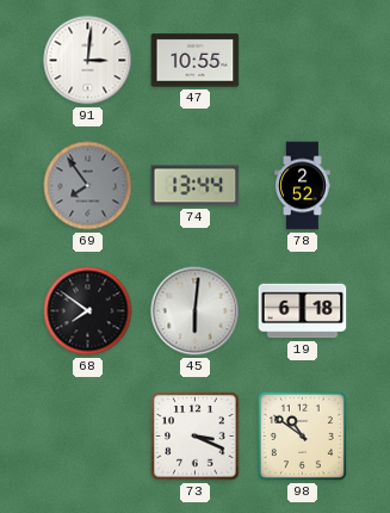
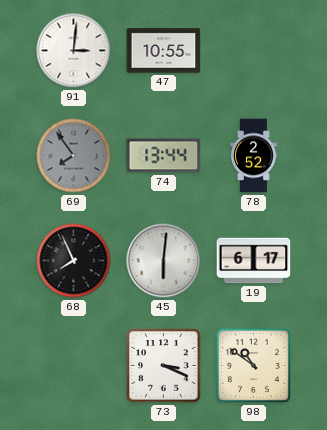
68: 7:51 -> 7:56
19: 6:18 -> 6:17
